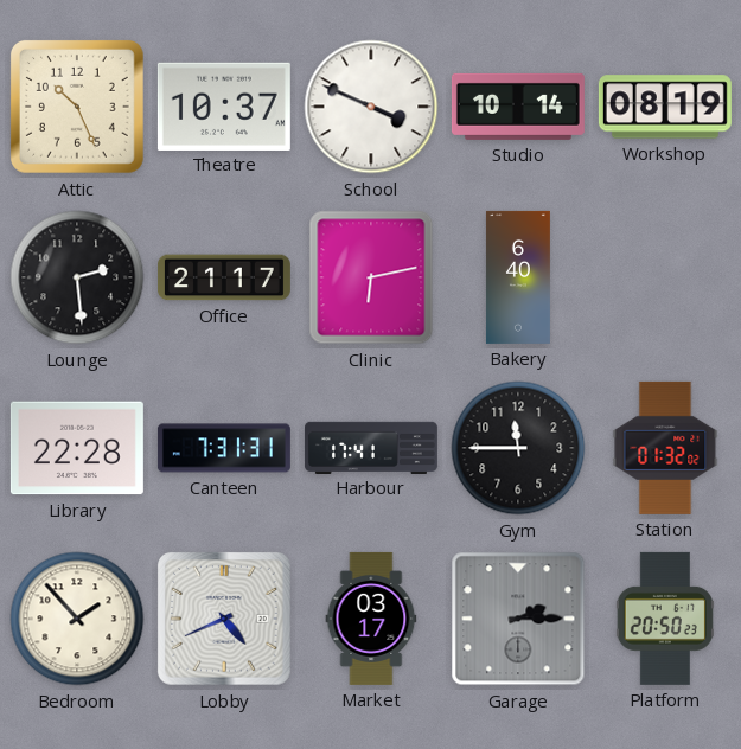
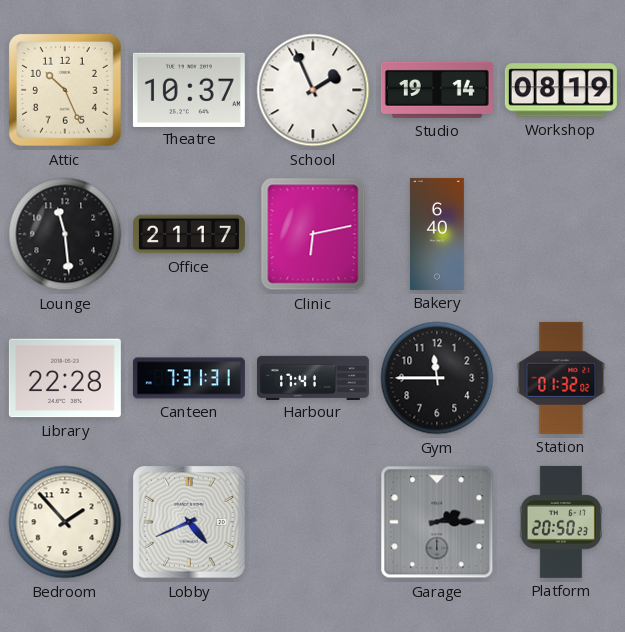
School: 3:49 -> 1:56
Studio: 10:14 -> 19:14
Lounge: 2:29 -> 11:29
Market: 03:17 -> none
